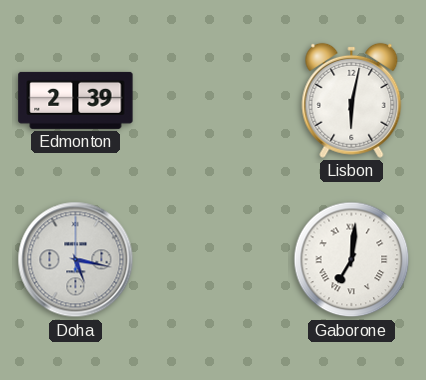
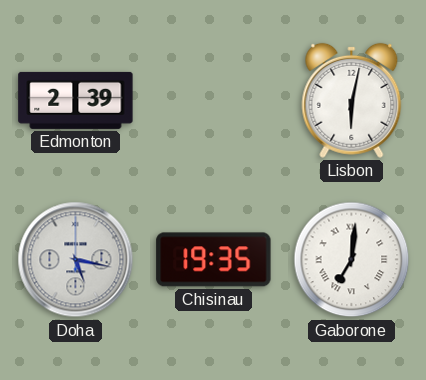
Chisinau: none -> 19:35
